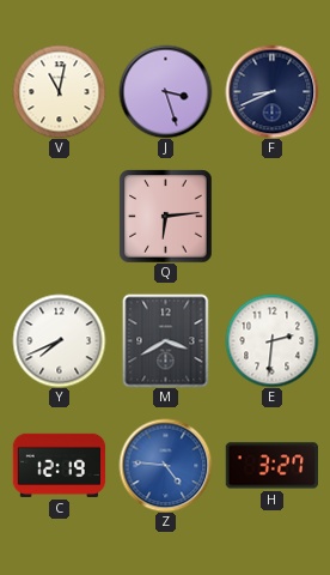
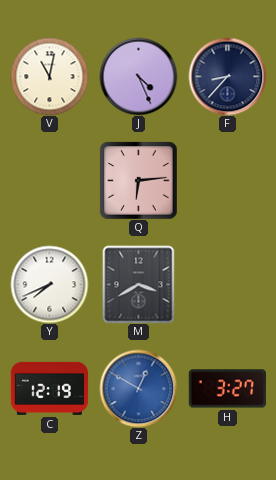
J: 3:27 -> 4:26
F: 8:41 -> 8:37
E: 2:31 -> none
Z: 4:46 -> 12:50
